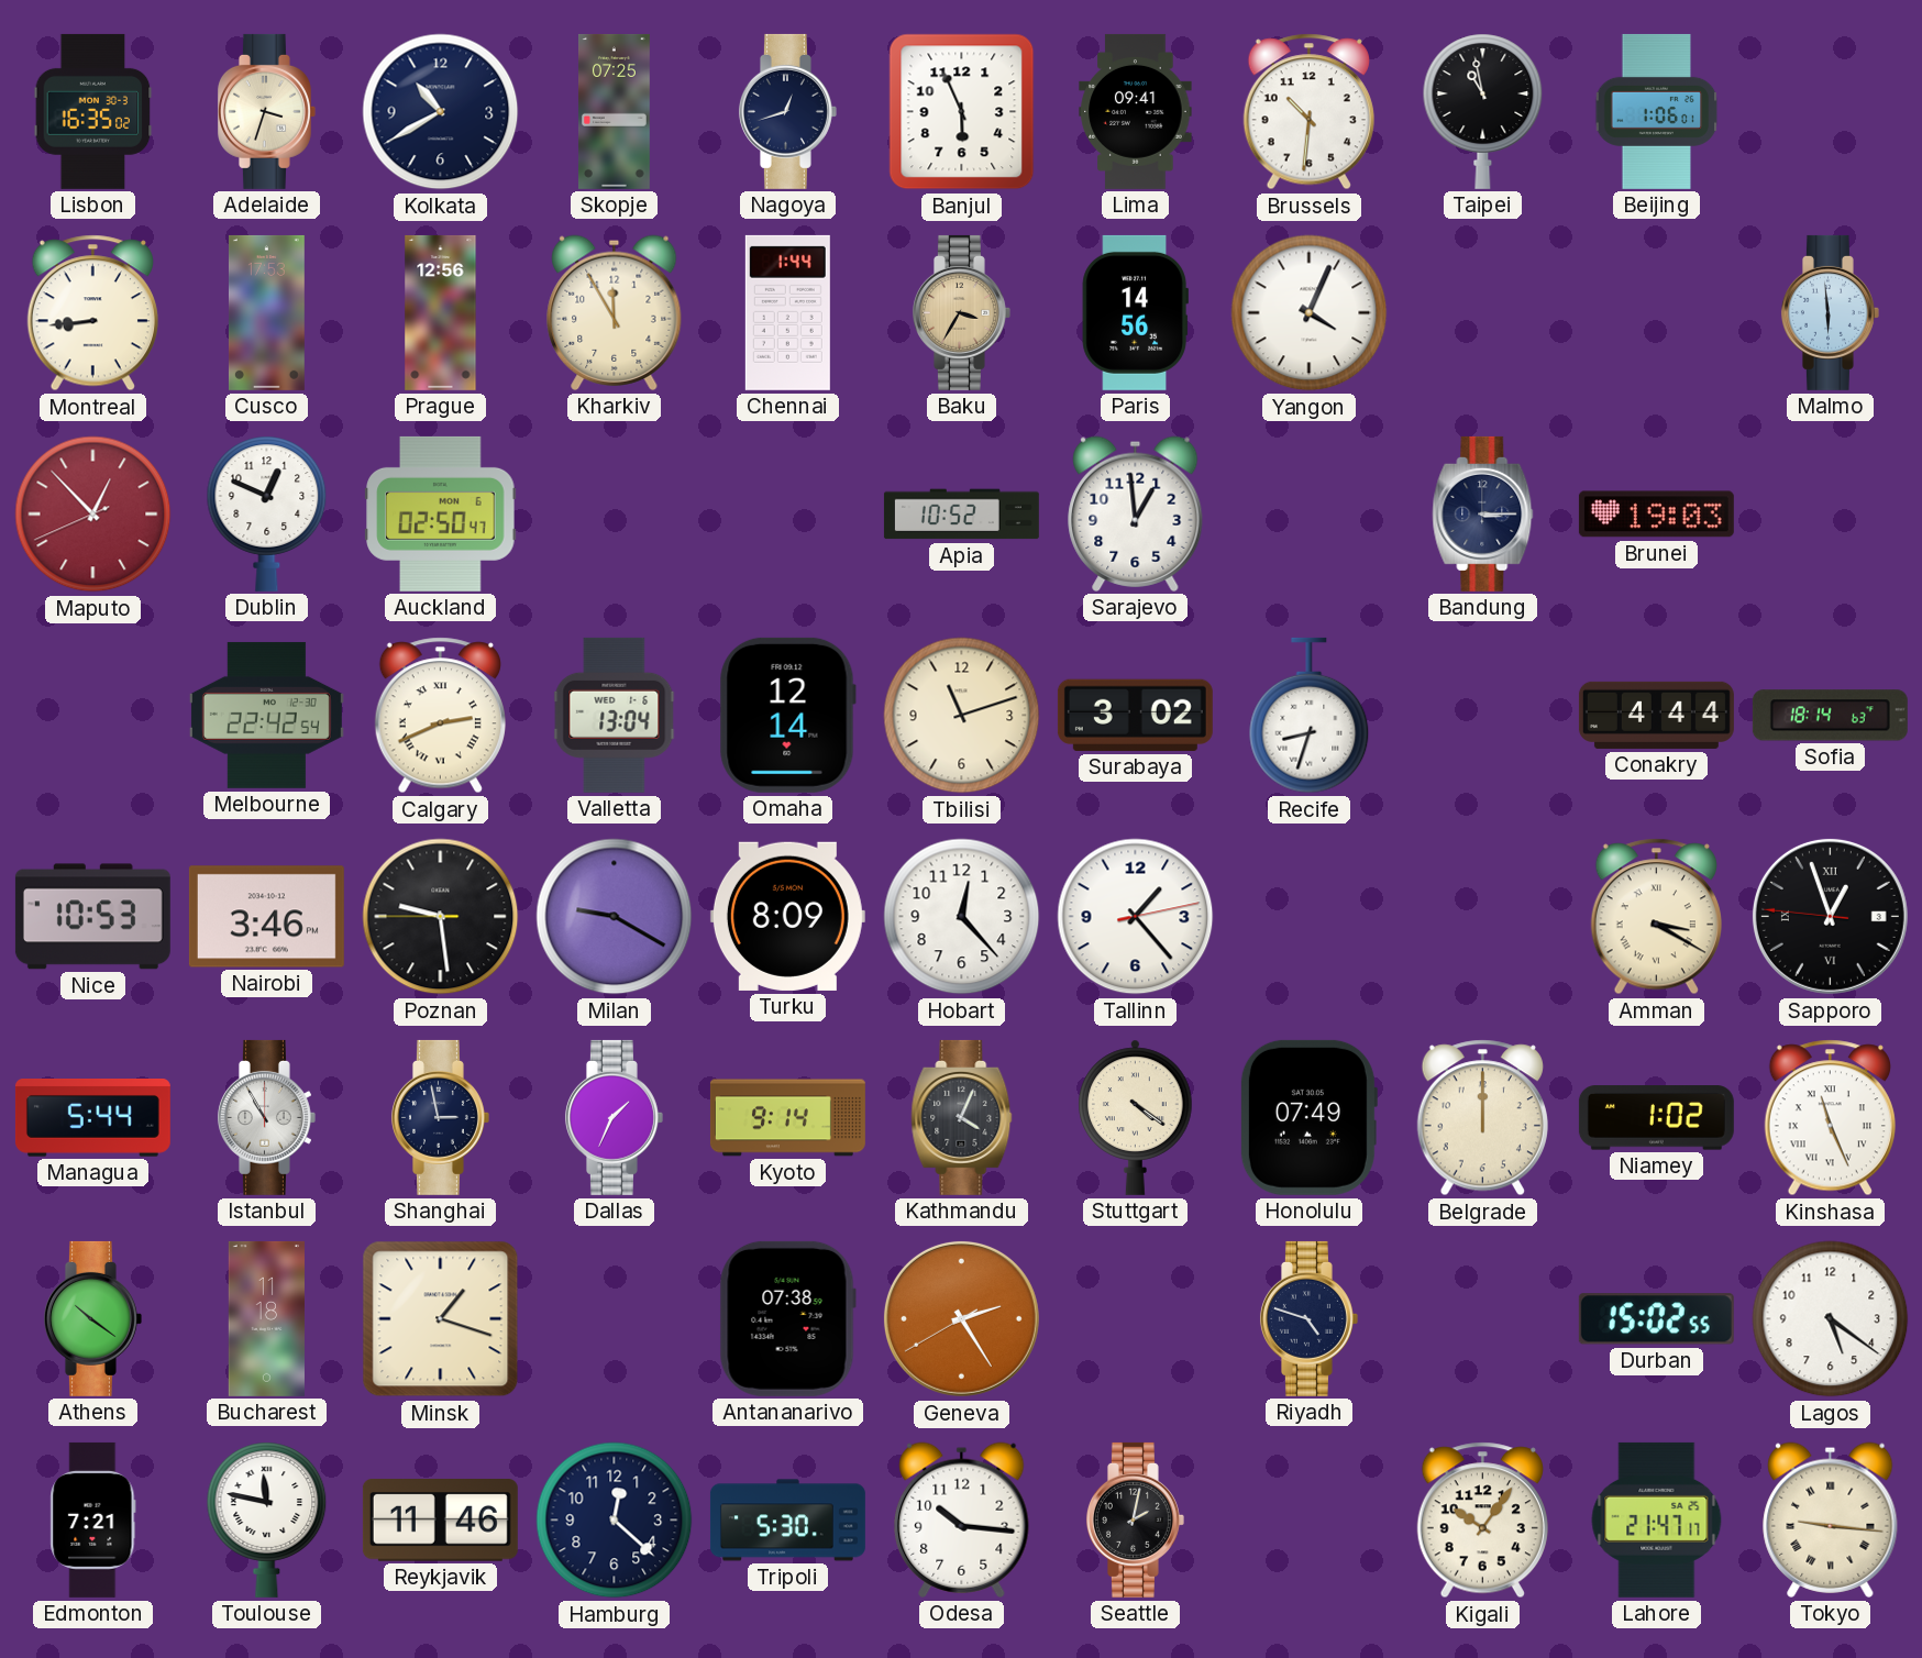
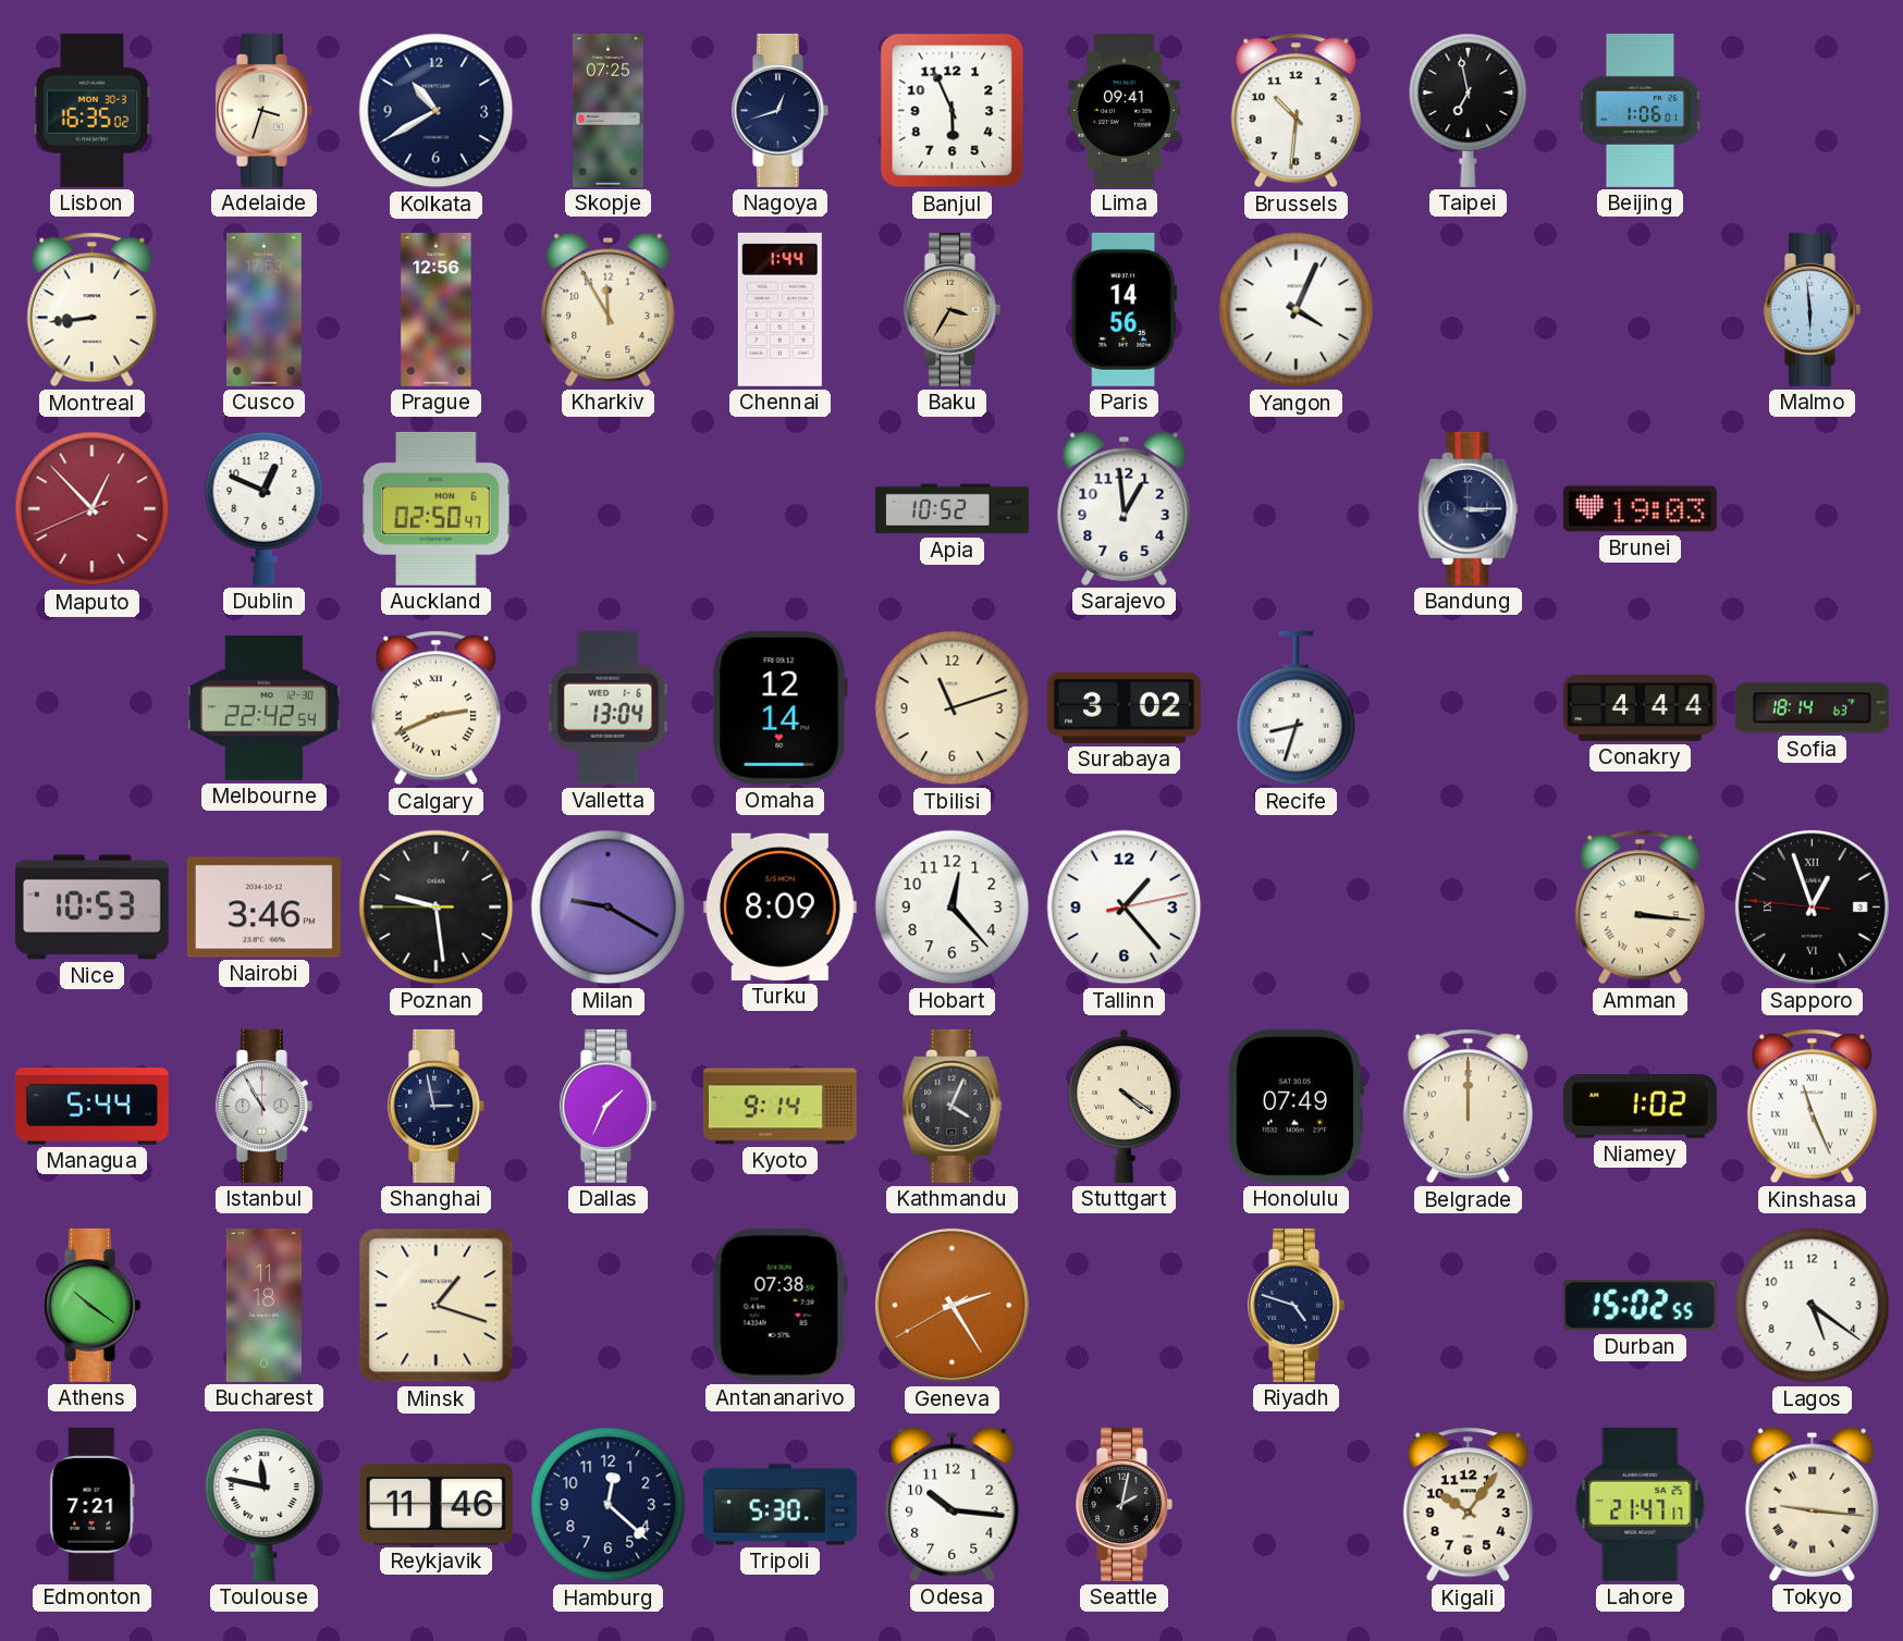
Taipei: 10:58 -> 6:58
Amman: 3:20 -> 3:16
